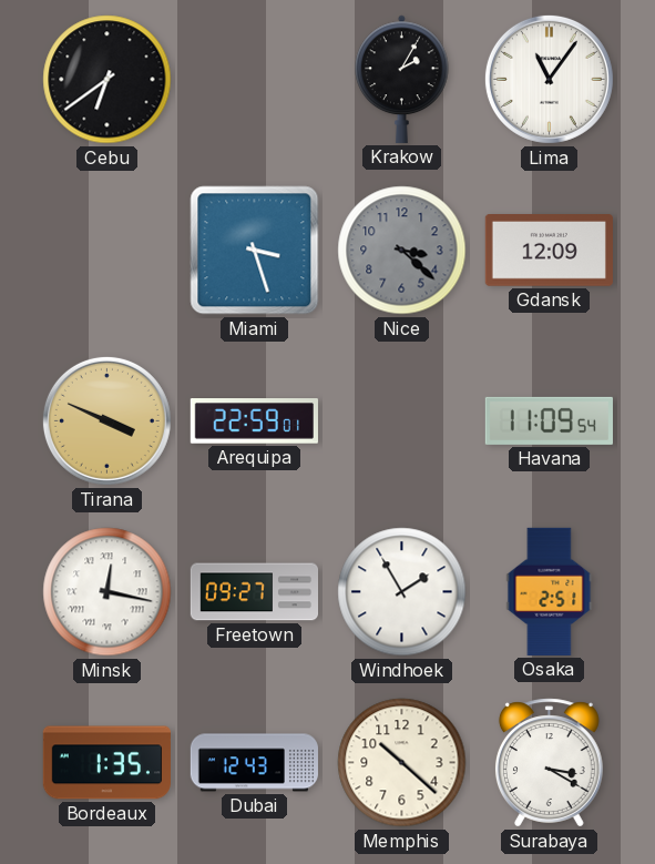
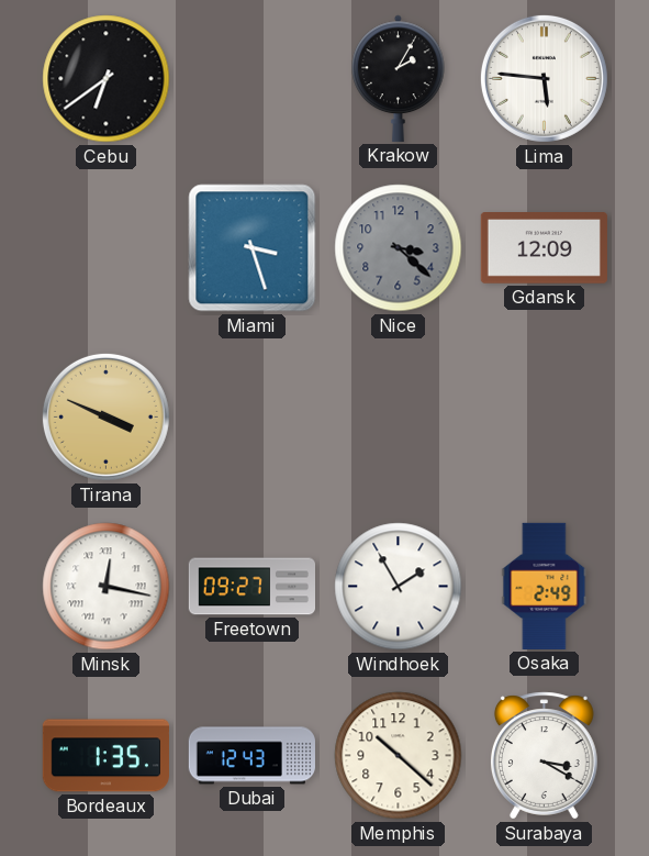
Lima: 11:06 -> 5:46
Arequipa: 22:59 -> none
Havana: 11:09 -> none
Osaka: 2:51 -> 2:49
